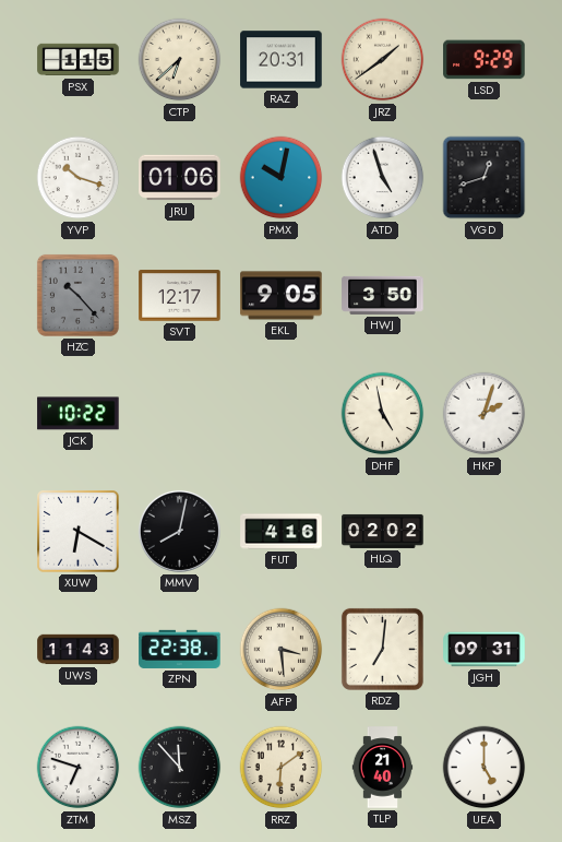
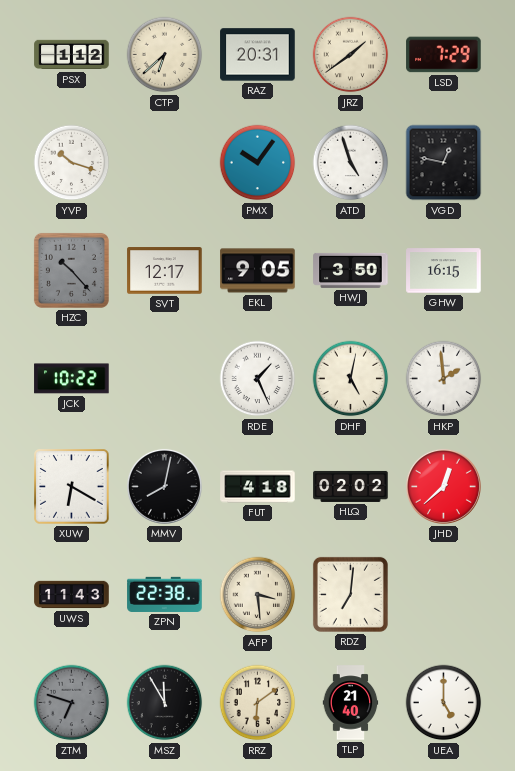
PSX: 1:15 -> 1:12
LSD: 9:29 -> 7:29
JRU: 01:06 -> none
PMX: 10:02 -> 10:06
VGD: 12:42 -> 12:47
GHW: none -> 16:15
RDE: none -> 1:26
DHF: 4:58 -> 5:02
HKP: 2:03 -> 1:59
FUT: 4:16 -> 4:18
JHD: none -> 12:38
JGH: 09:31 -> none
ZTM dial: white -> grey
MSZ: 11:53 -> 11:55
